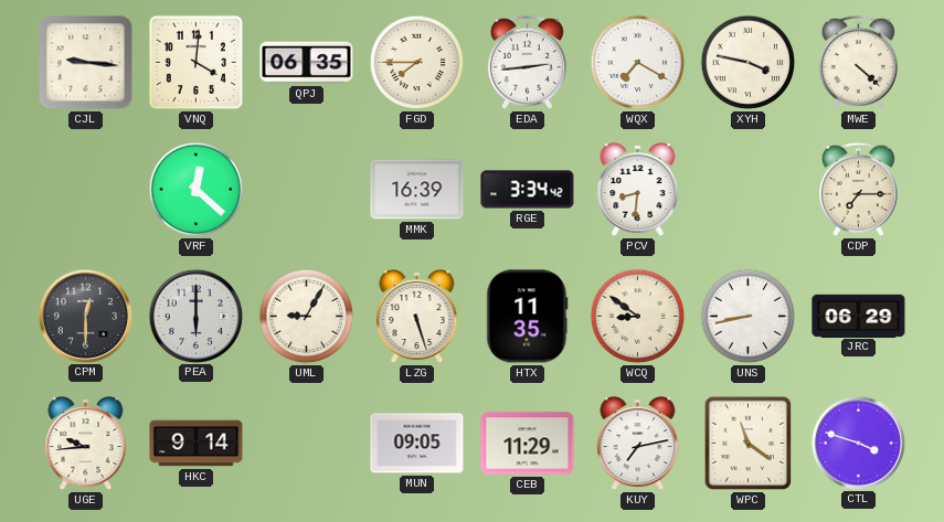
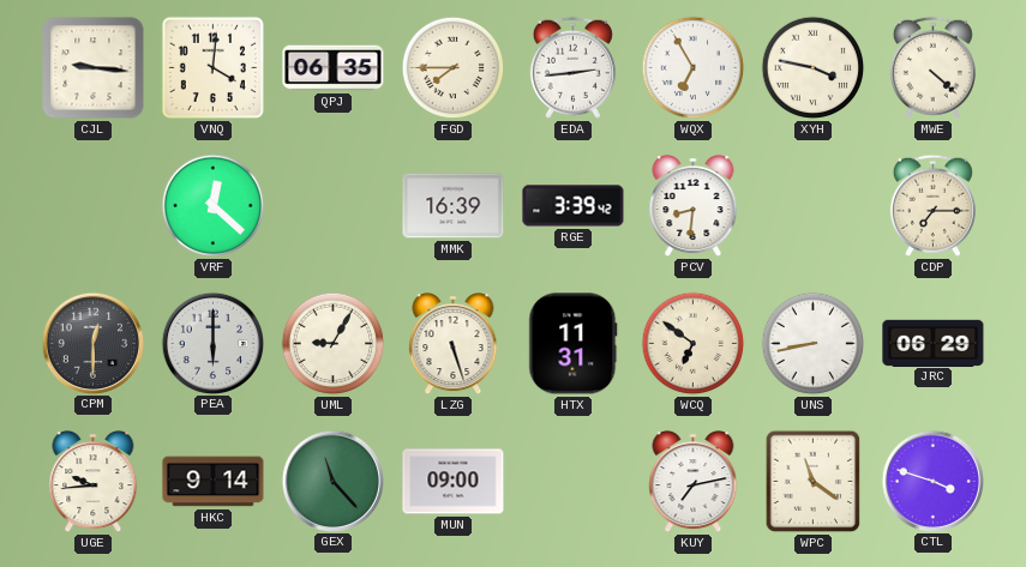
WQX: 7:20 -> 6:55
RGE: 3:34 -> 3:39
HTX: 11:35 -> 11:31
WCQ: 8:51 -> 6:51
GEX: none -> 11:23
MUN: 09:05 -> 09:00
CEB: 11:29 -> none
